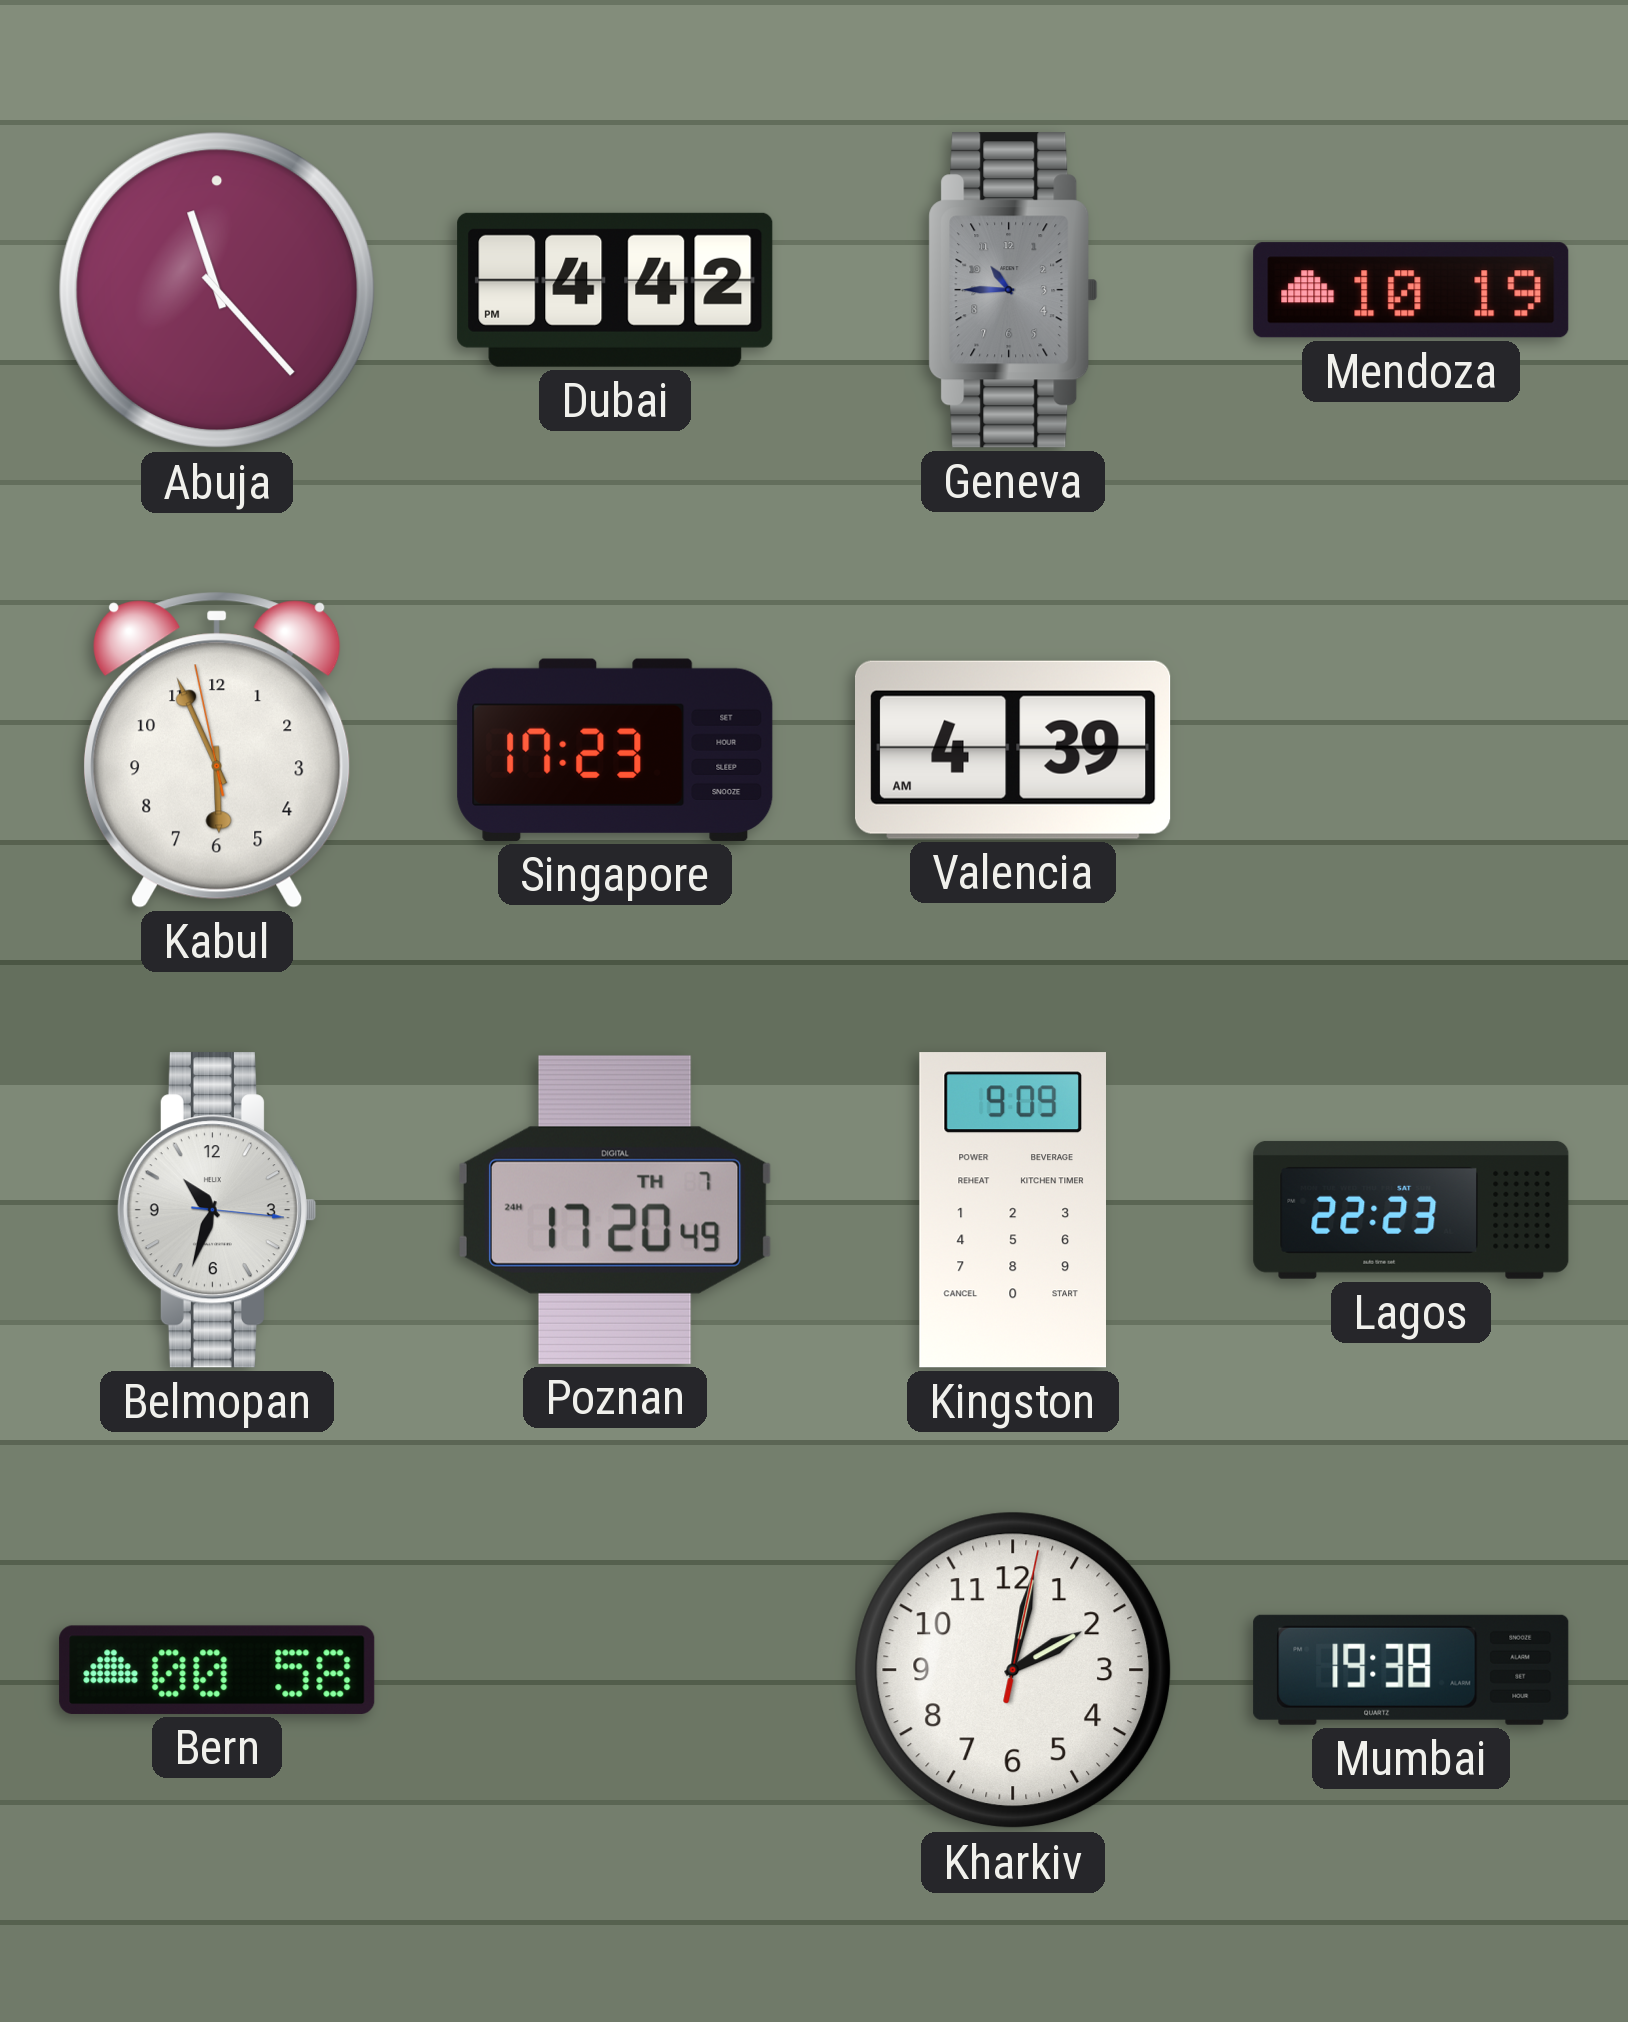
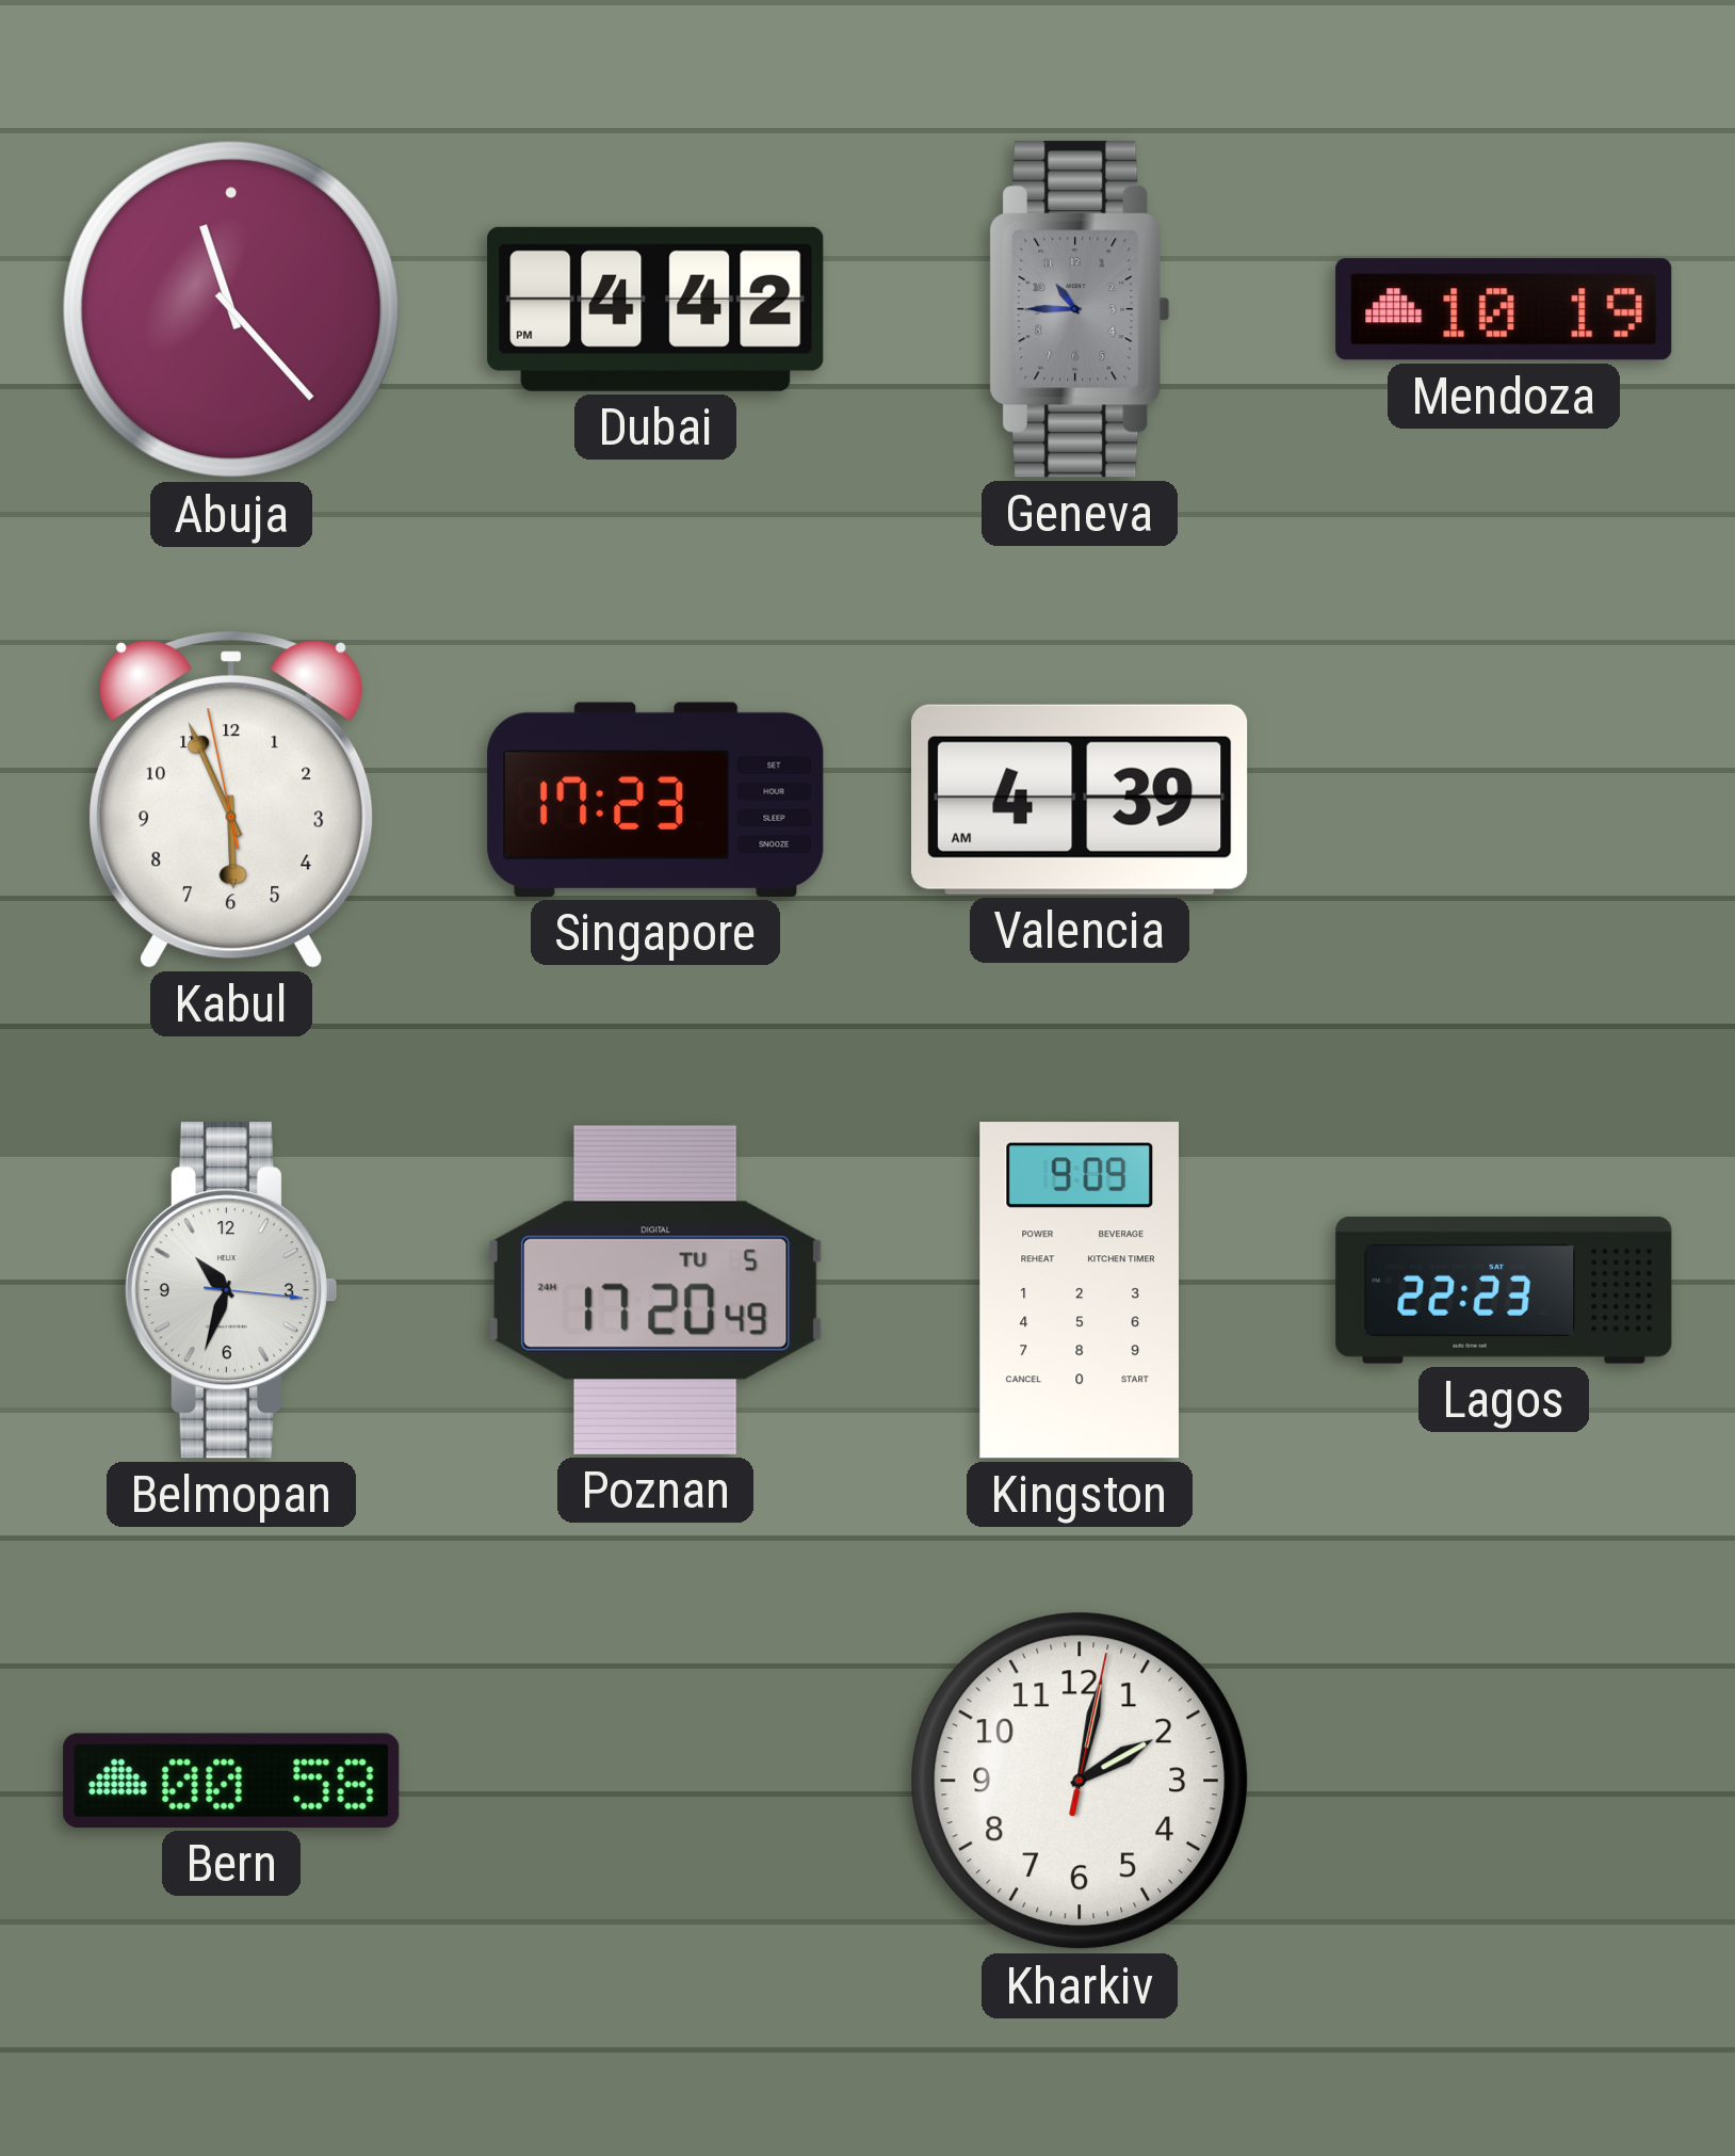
Poznan date: TH 7 -> TU 5
Mumbai: 19:38 -> none
